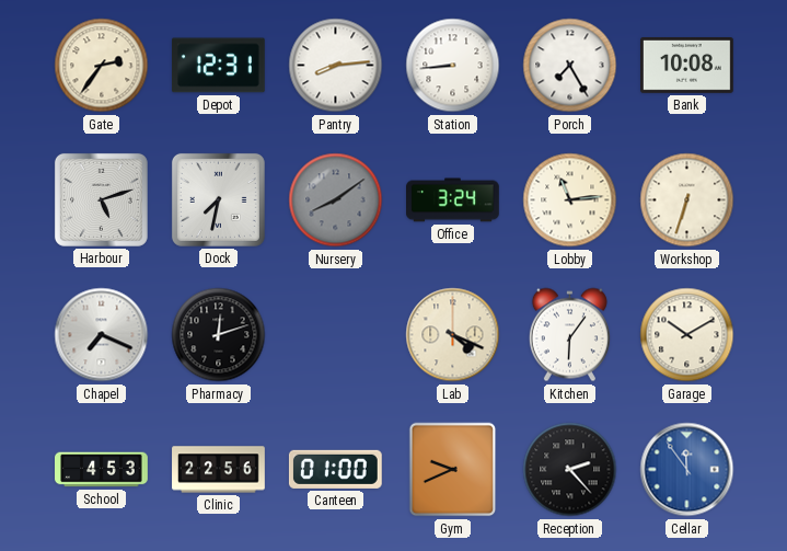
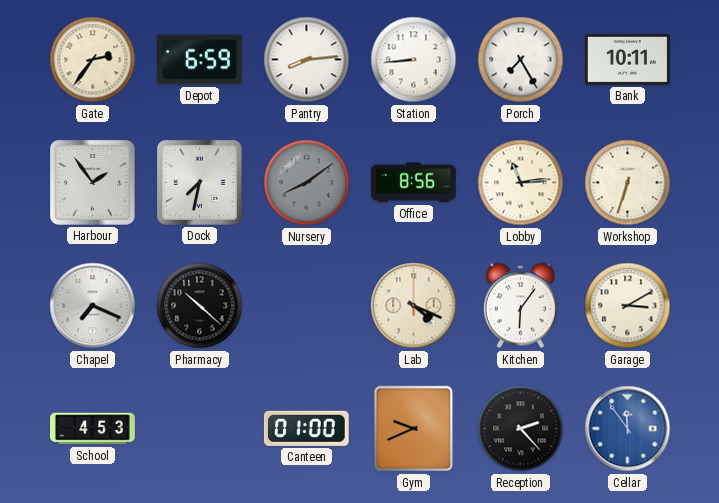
Depot: 12:31 -> 6:59
Bank: 10:08 -> 10:11
Harbour: 5:12 -> 1:54
Office: 3:24 -> 8:56
Pharmacy: 12:12 -> 10:22
Garage: 10:10 -> 3:10
Clinic: 22:56 -> none
